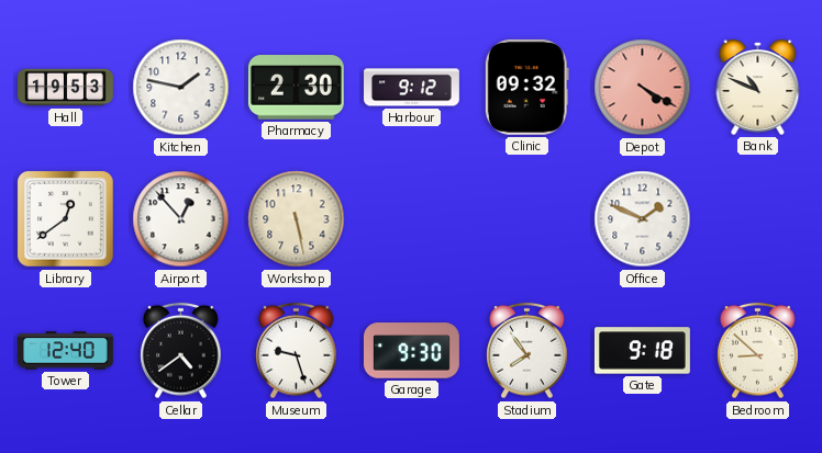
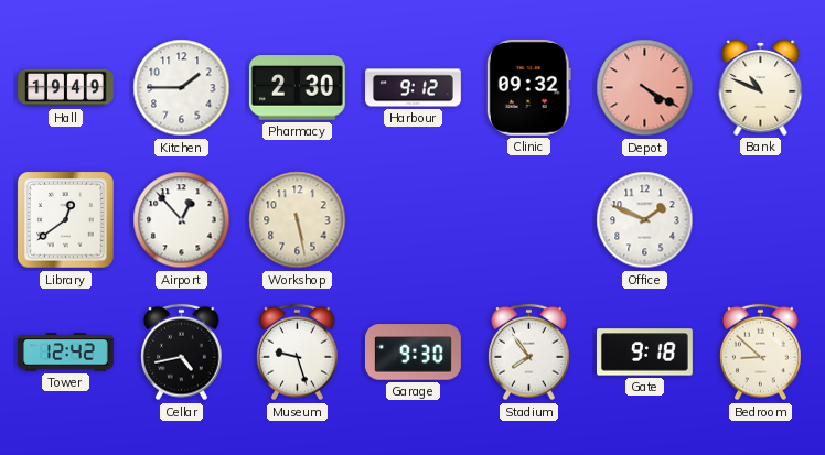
Hall: 19:53 -> 19:49
Kitchen: 1:47 -> 1:45
Tower: 12:40 -> 12:42
Cellar: 4:39 -> 4:43
